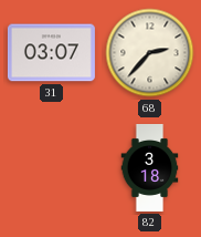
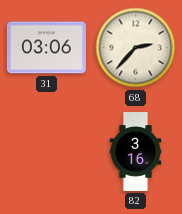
31: 03:07 -> 03:06
82: 3:18 -> 3:16
